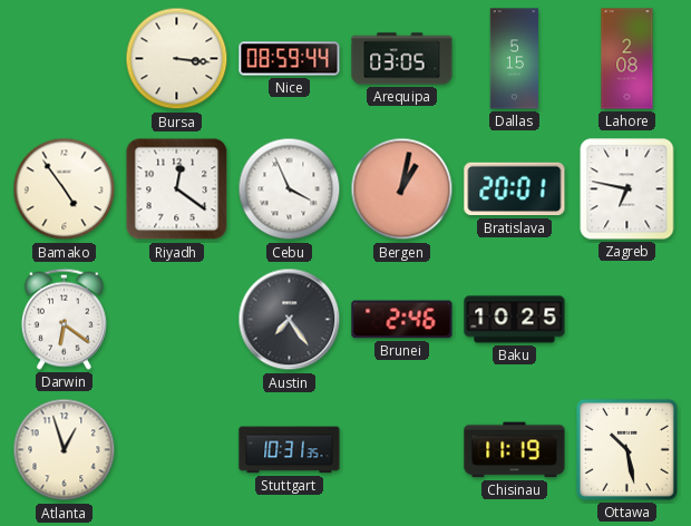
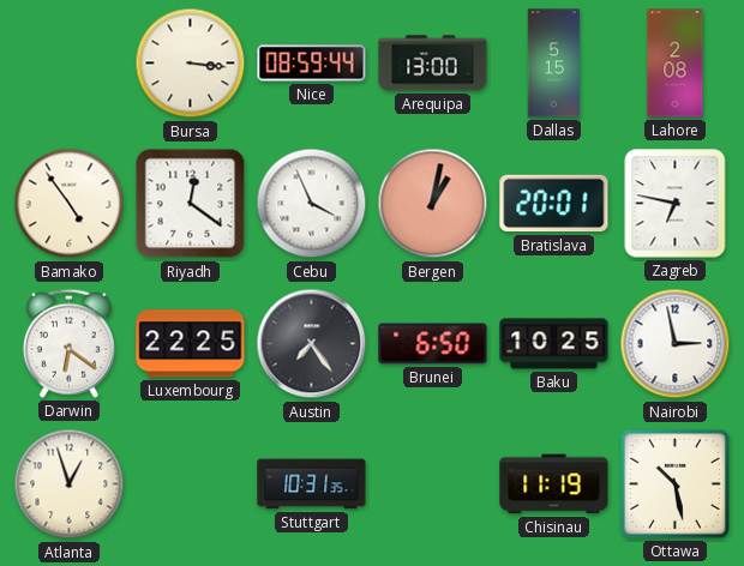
Arequipa: 03:05 -> 13:00
Luxembourg: none -> 22:25
Brunei: 2:46 -> 6:50
Nairobi: none -> 2:58
